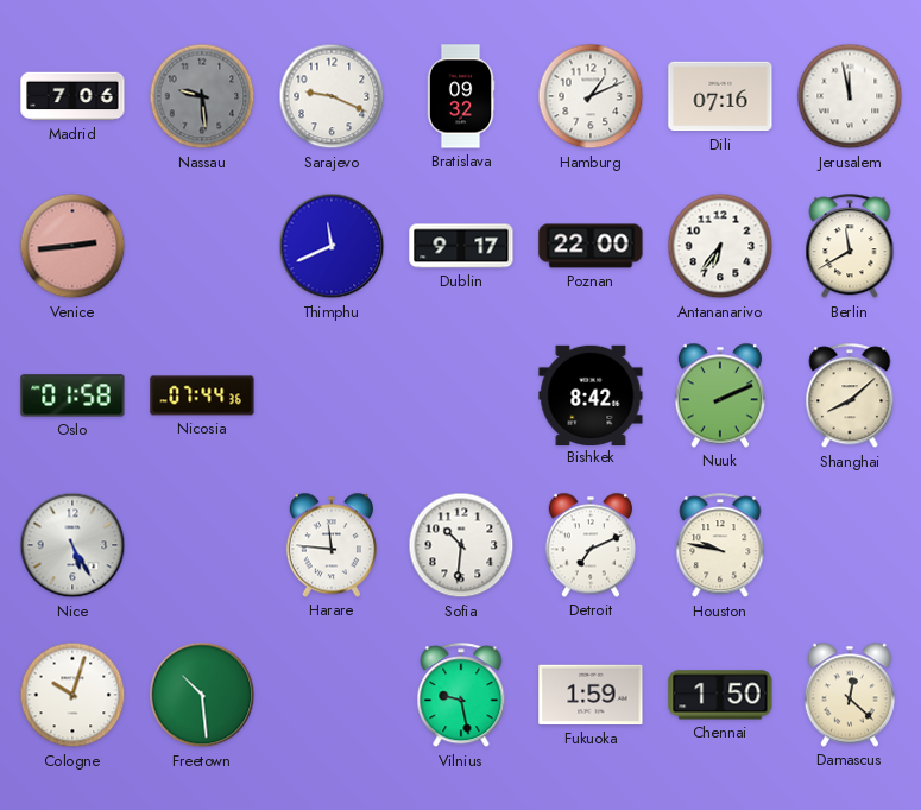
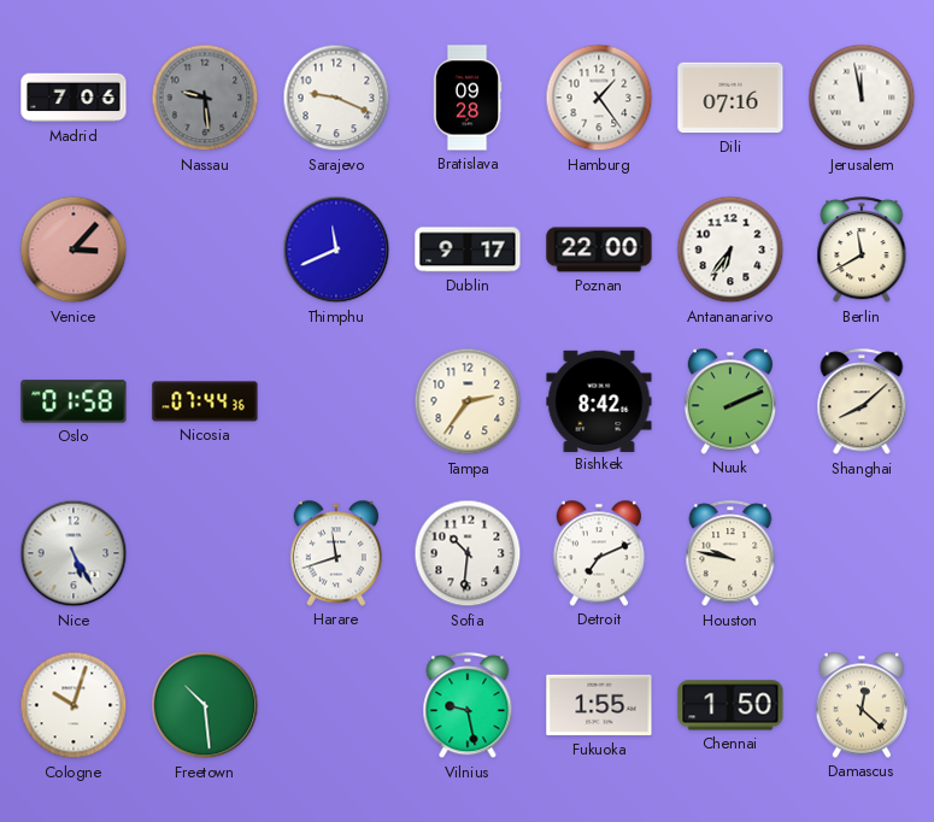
Bratislava: 09:32 -> 09:28
Hamburg: 1:11 -> 1:24
Venice: 2:44 -> 3:07
Tampa: none -> 2:36
Harare: 11:46 -> 11:42
Fukuoka: 1:59 -> 1:55
